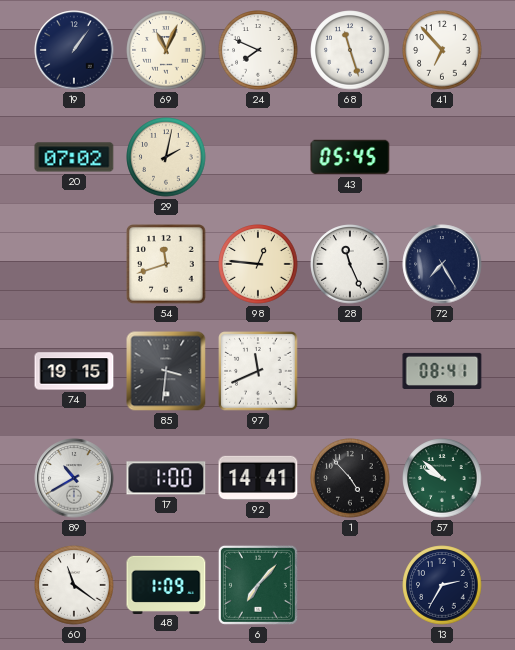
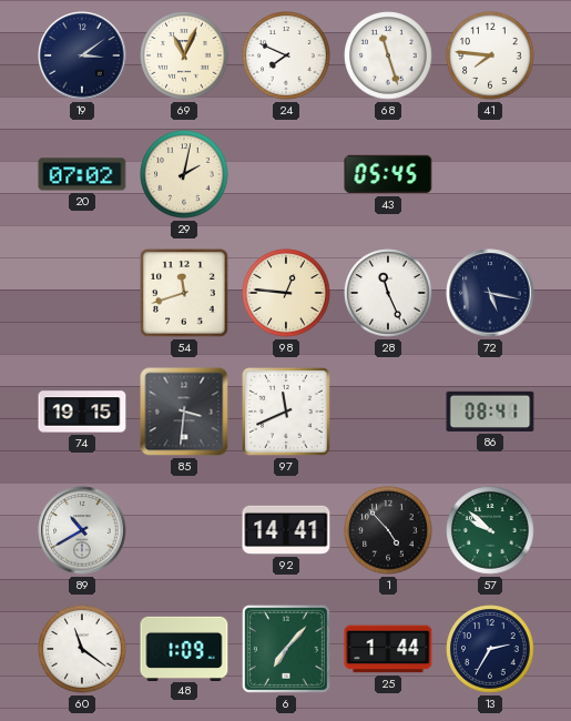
19: 1:06 -> 3:09
41: 6:53 -> 7:46
72: 7:25 -> 5:17
17: 1:00 -> none
25: none -> 1:44
